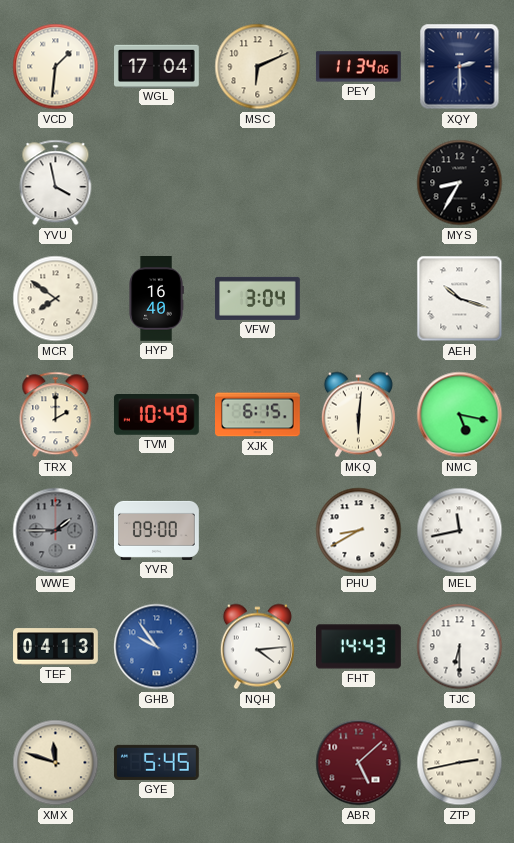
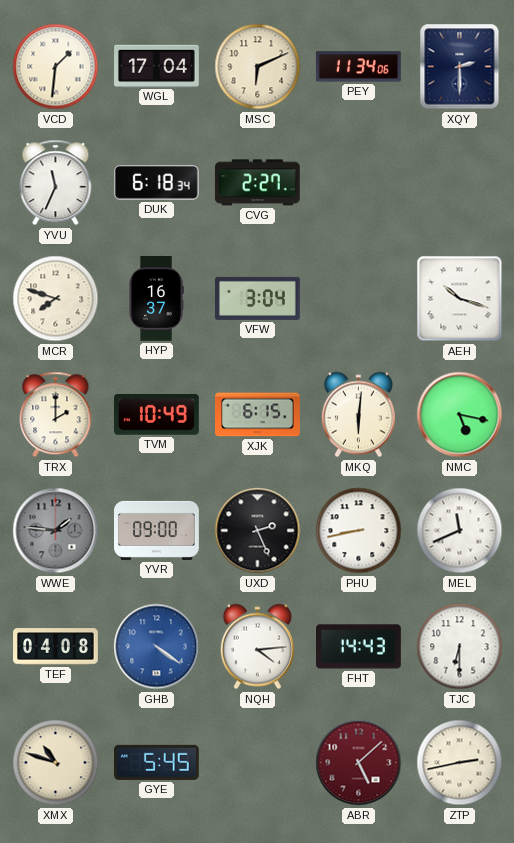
YVU: 3:58 -> 11:34
DUK: none -> 6:18
CVG: none -> 2:27
MYS: 8:35 -> none
MCR: 7:51 -> 7:48
HYP: 16:40 -> 16:37
WWE: 1:45 -> 1:46
UXD: none -> 2:26
PHU: 8:40 -> 8:43
MEL: 11:43 -> 11:41
TEF: 04:13 -> 04:08
GHB: 9:54 -> 4:21
XMX: 11:48 -> 10:48
